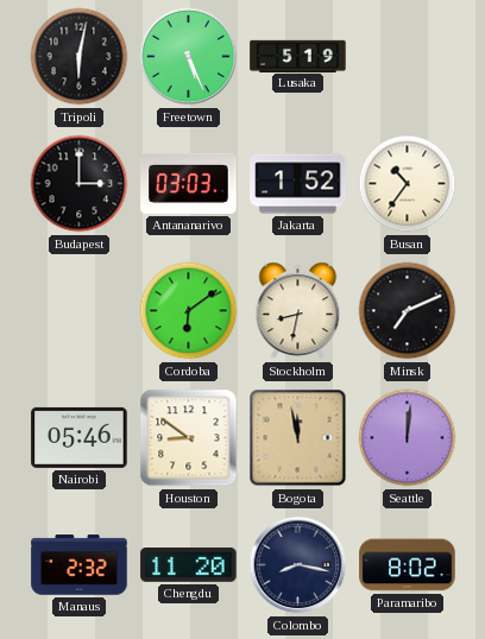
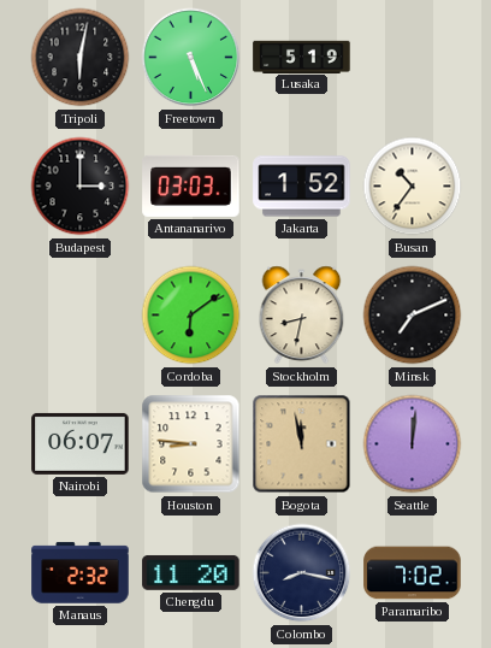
Nairobi: 05:46 -> 06:07
Houston: 8:51 -> 8:46
Paramaribo: 8:02 -> 7:02
